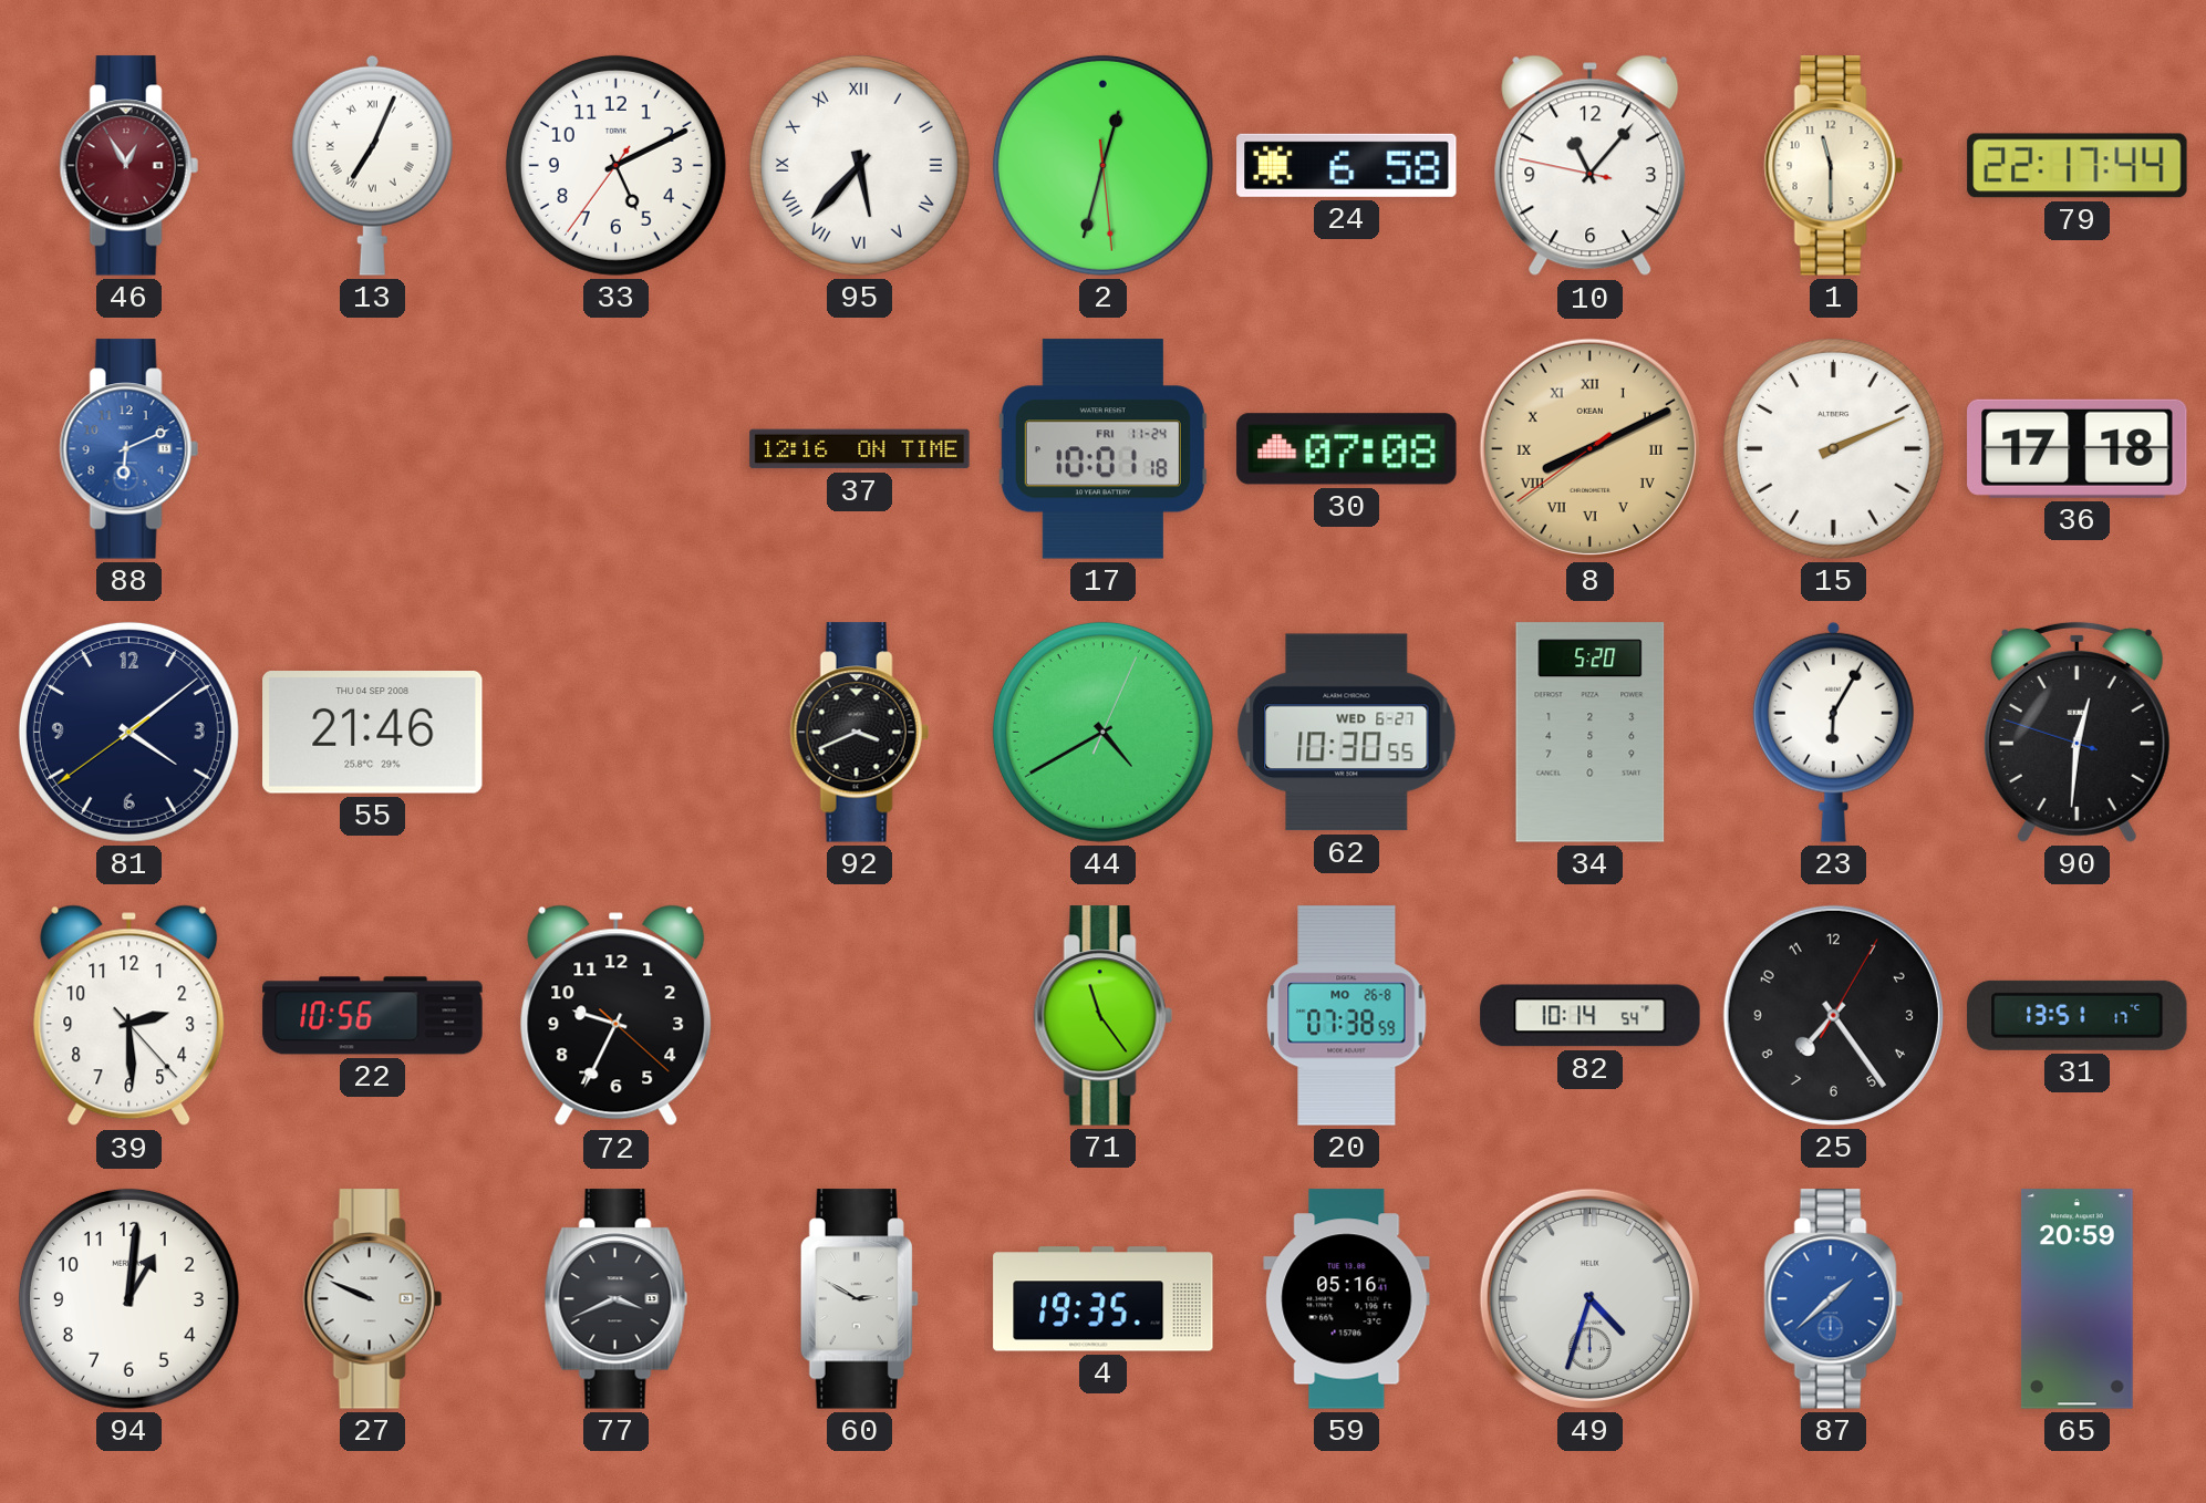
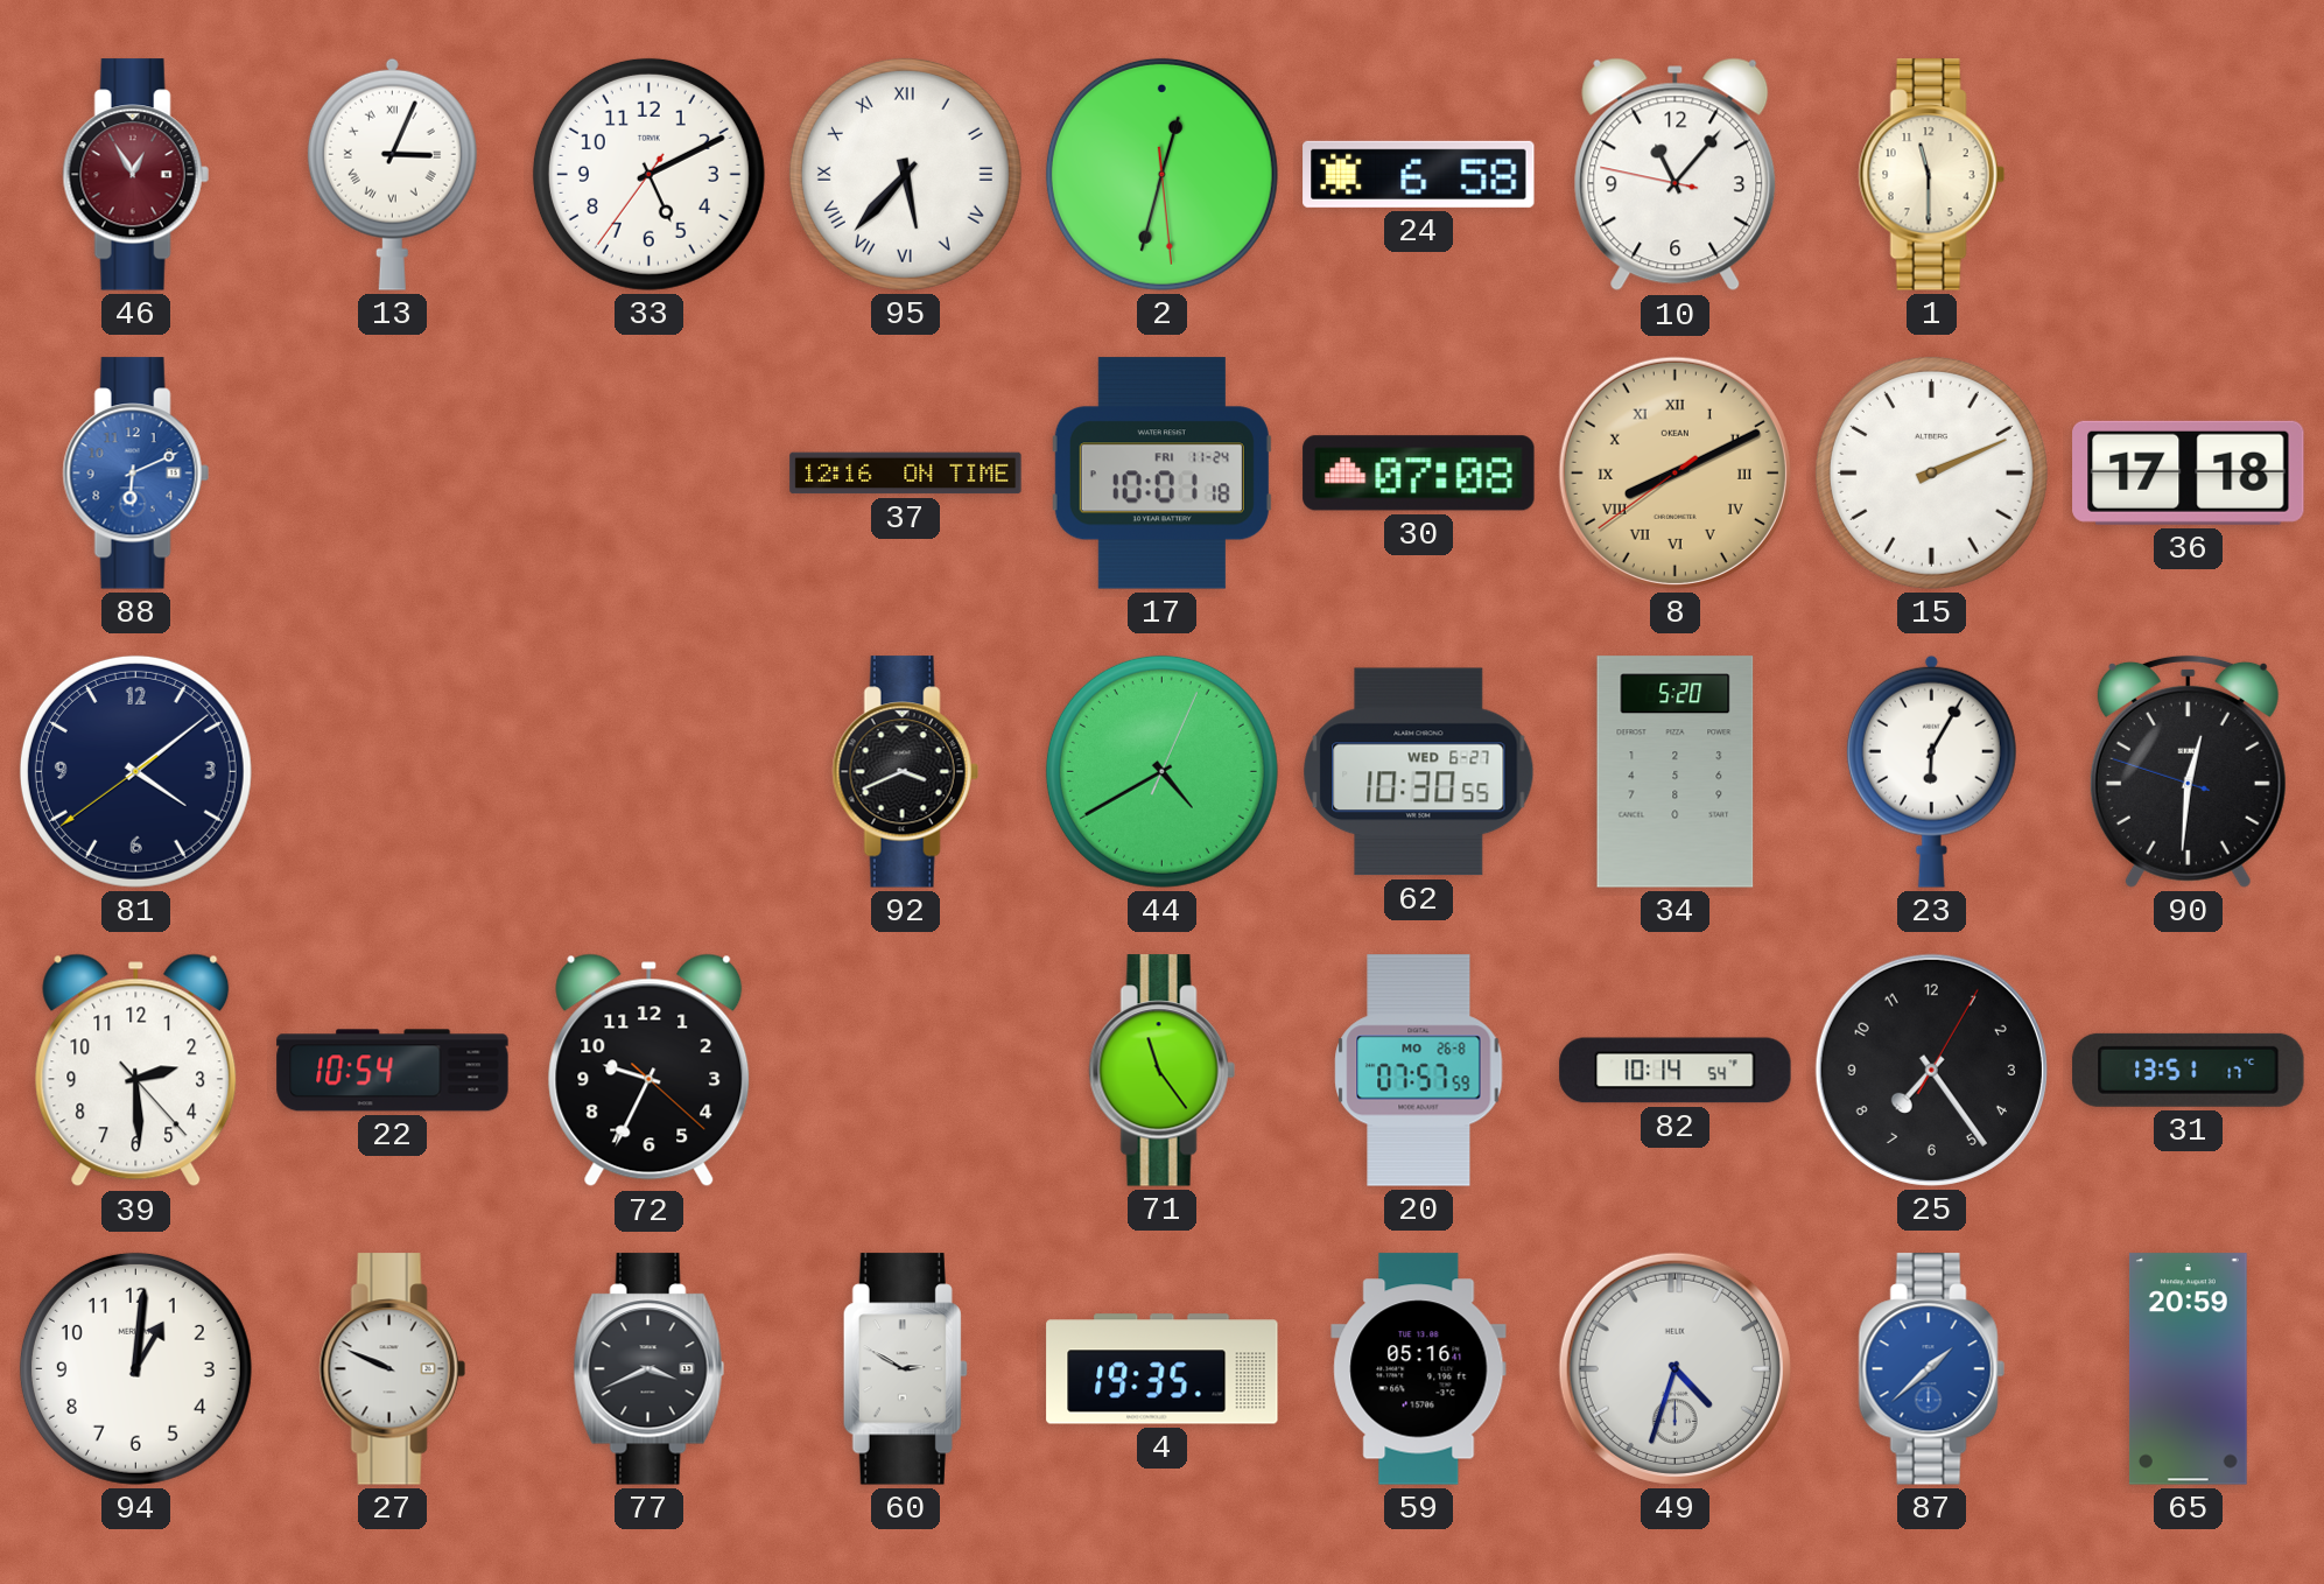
13: 7:04 -> 3:04
79: 22:17 -> none
55: 21:46 -> none
22: 10:56 -> 10:54
20: 07:38 -> 07:57
